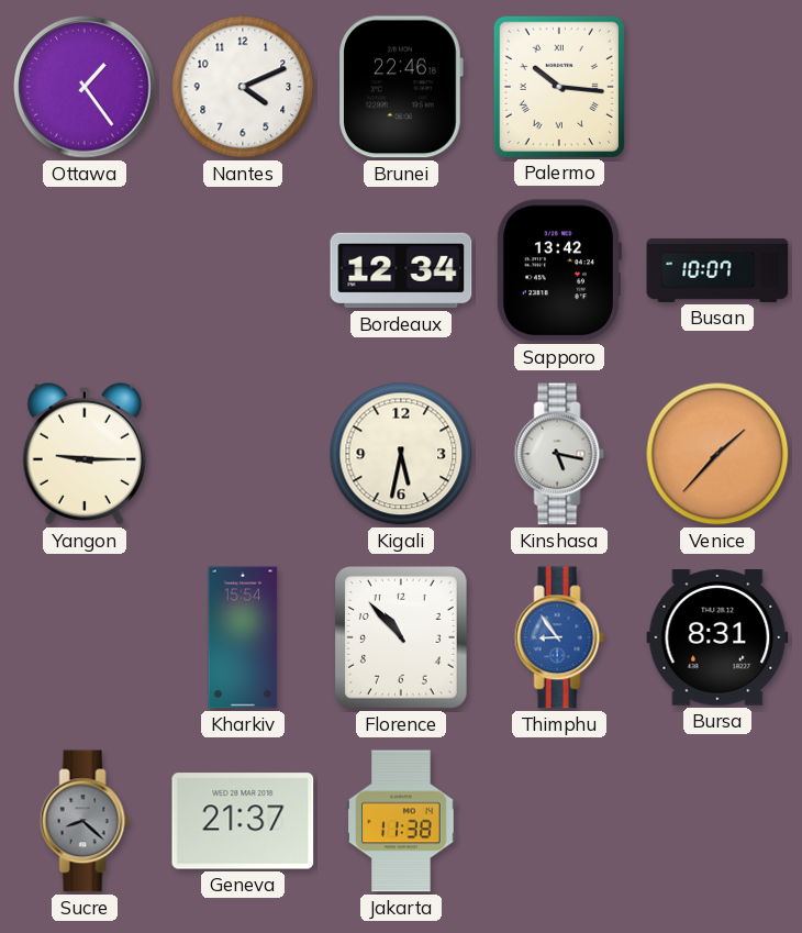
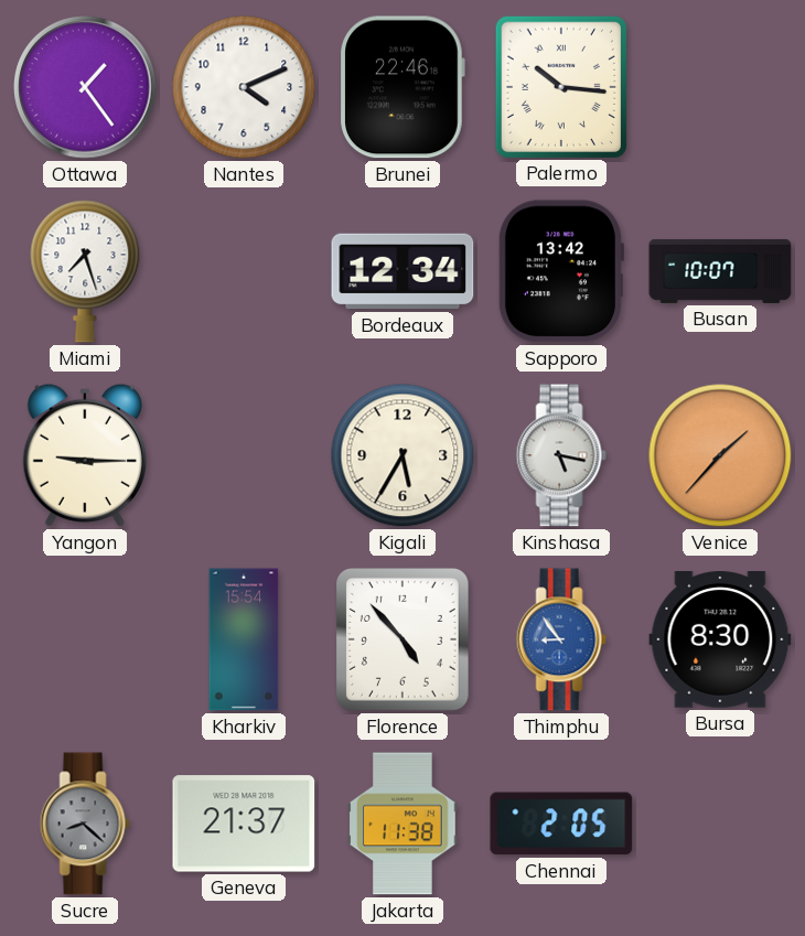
Miami: none -> 7:27
Kigali: 5:32 -> 5:35
Florence: 10:53 -> 4:53
Bursa: 8:31 -> 8:30
Chennai: none -> 2:05
